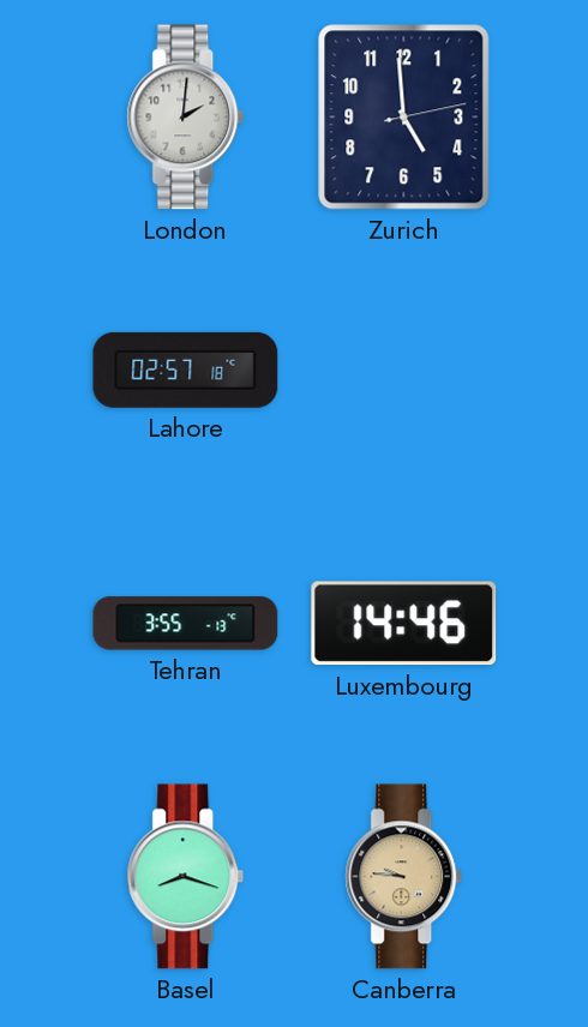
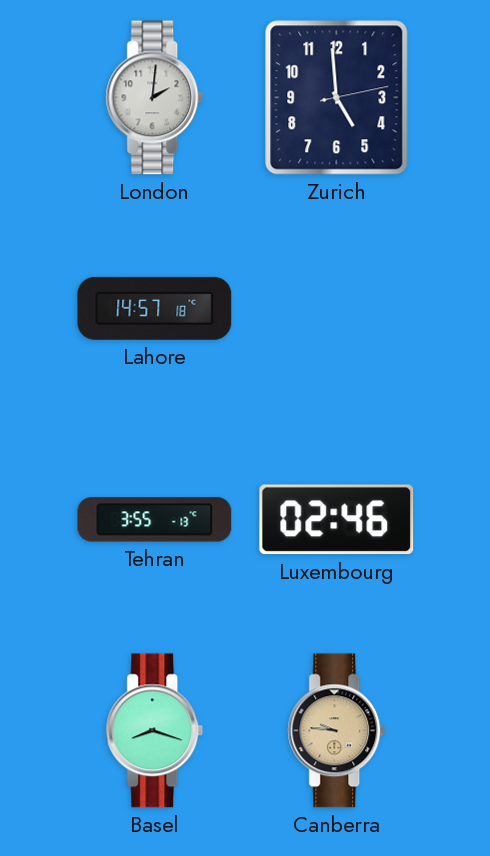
Lahore: 02:57 -> 14:57
Luxembourg: 14:46 -> 02:46
